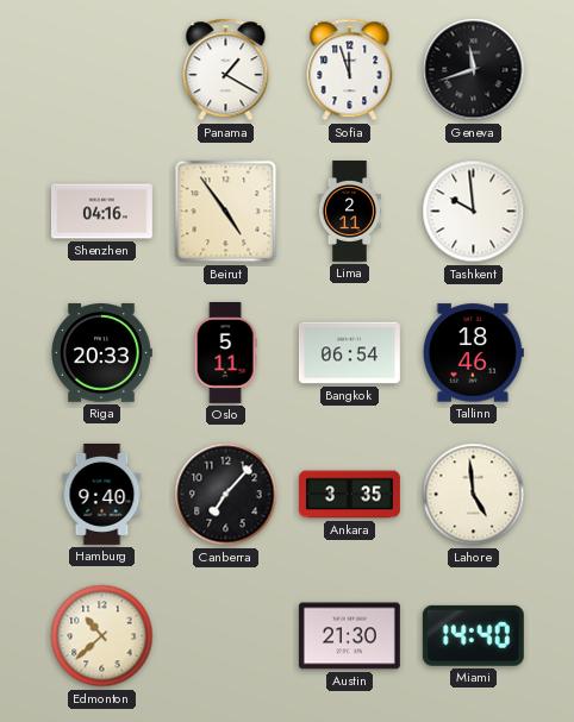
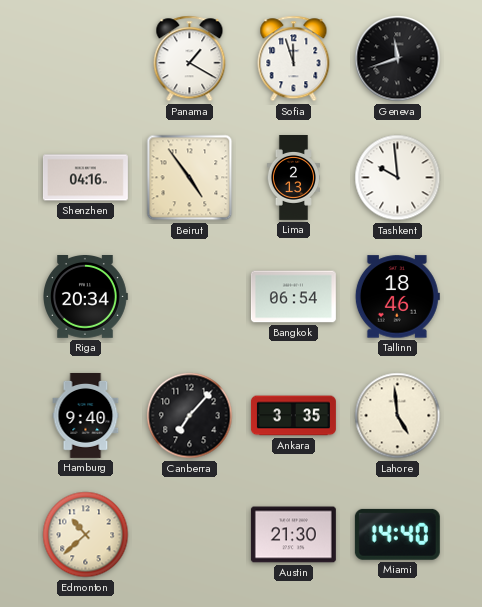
Lima: 2:11 -> 2:13
Riga: 20:33 -> 20:34
Oslo: 5:11 -> none
